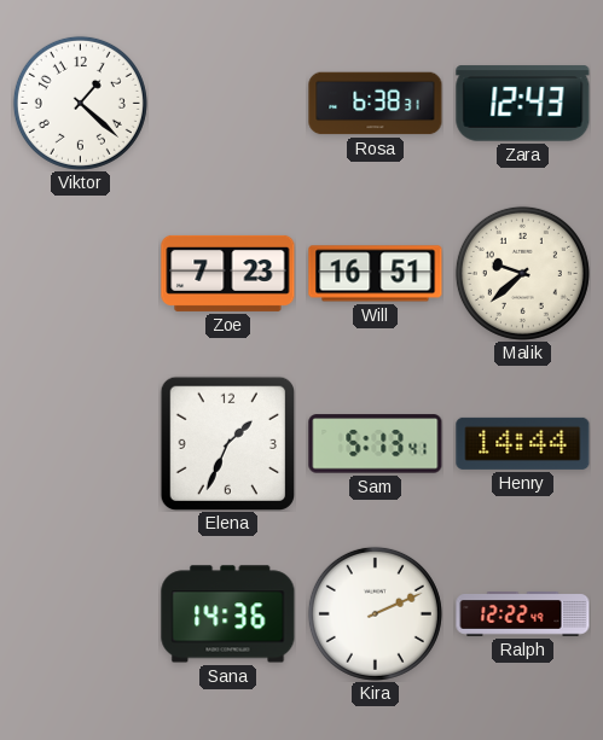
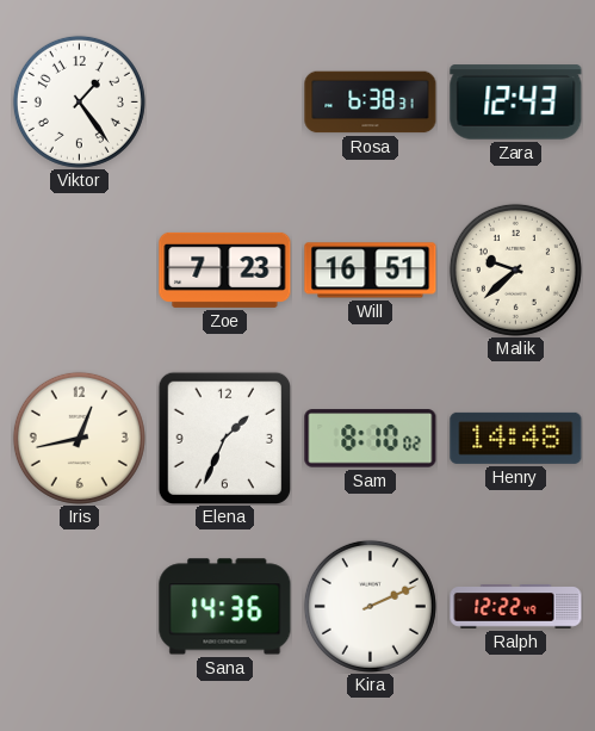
Viktor: 1:22 -> 1:24
Iris: none -> 12:43
Sam: 5:13 -> 8:10
Henry: 14:44 -> 14:48
